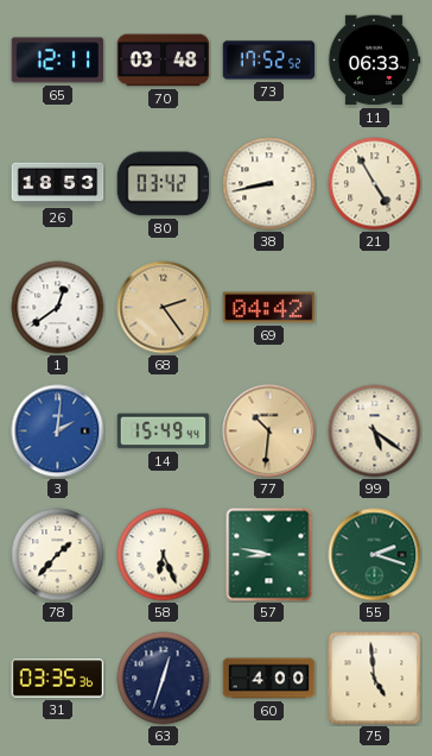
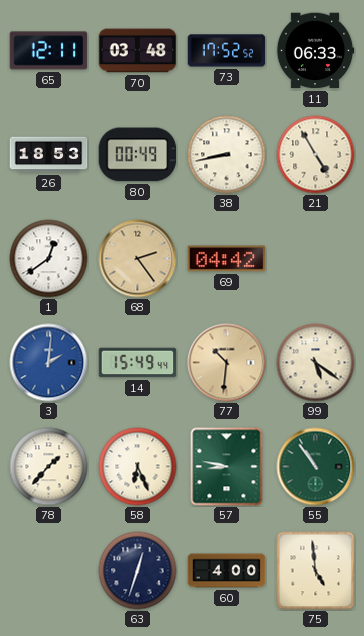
80: 03:42 -> 00:49
55: 2:18 -> 10:54
31: 03:35 -> none
